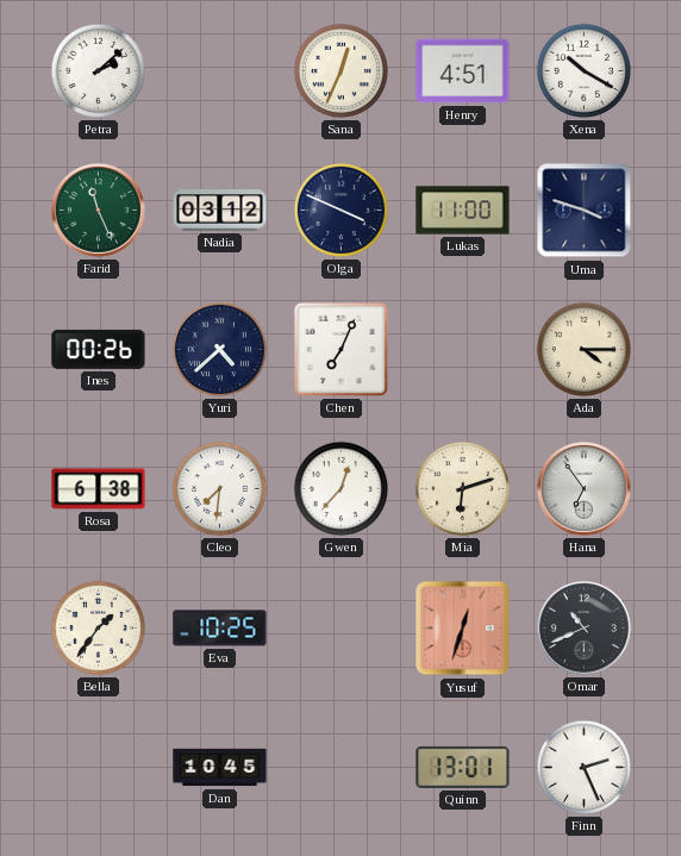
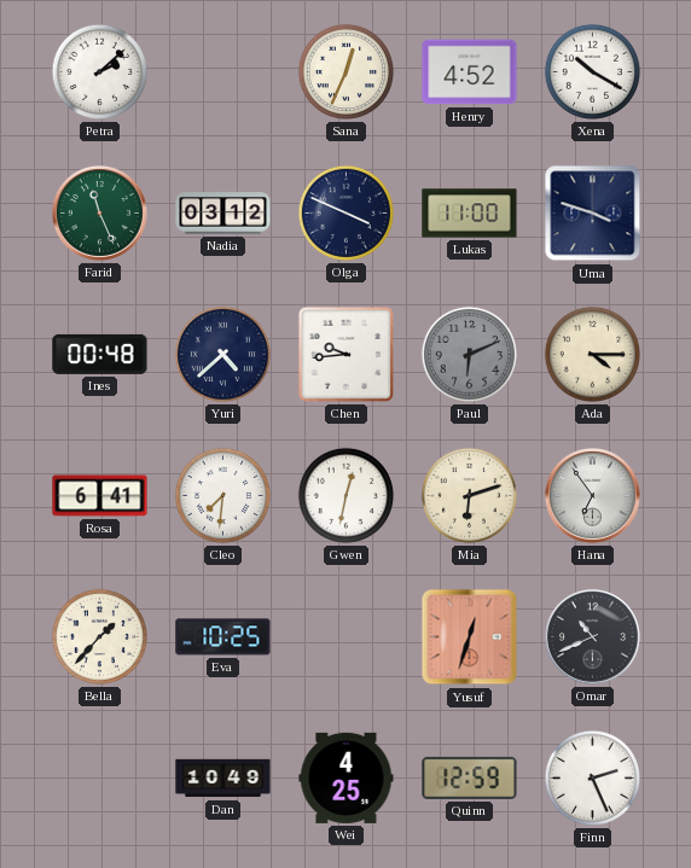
Henry: 4:51 -> 4:52
Ines: 00:26 -> 00:48
Chen: 7:04 -> 9:44
Paul: none -> 6:11
Rosa: 6:38 -> 6:41
Gwen: 12:37 -> 12:32
Bella: 1:36 -> 1:37
Dan: 10:45 -> 10:49
Wei: none -> 4:25
Quinn: 13:01 -> 12:59
